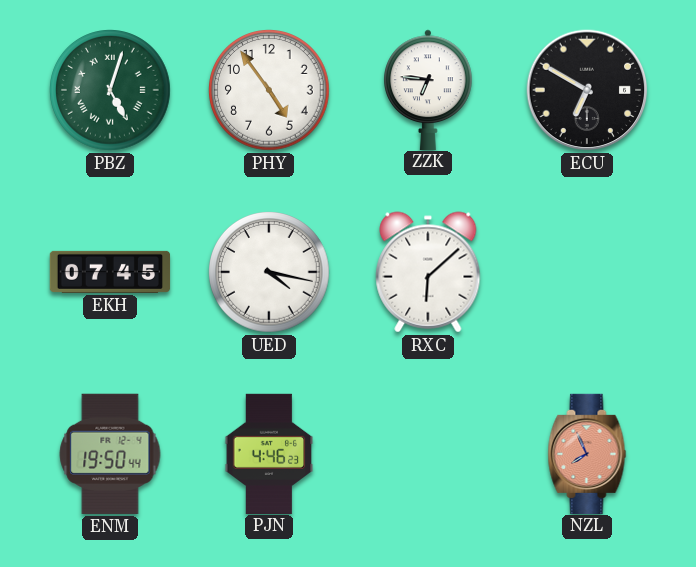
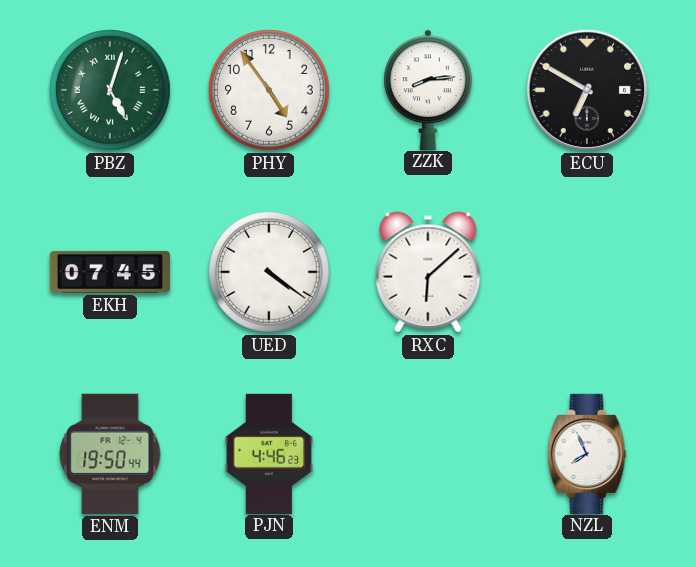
ZZK: 6:46 -> 8:14
UED: 4:17 -> 4:21
NZL dial: salmon -> white
